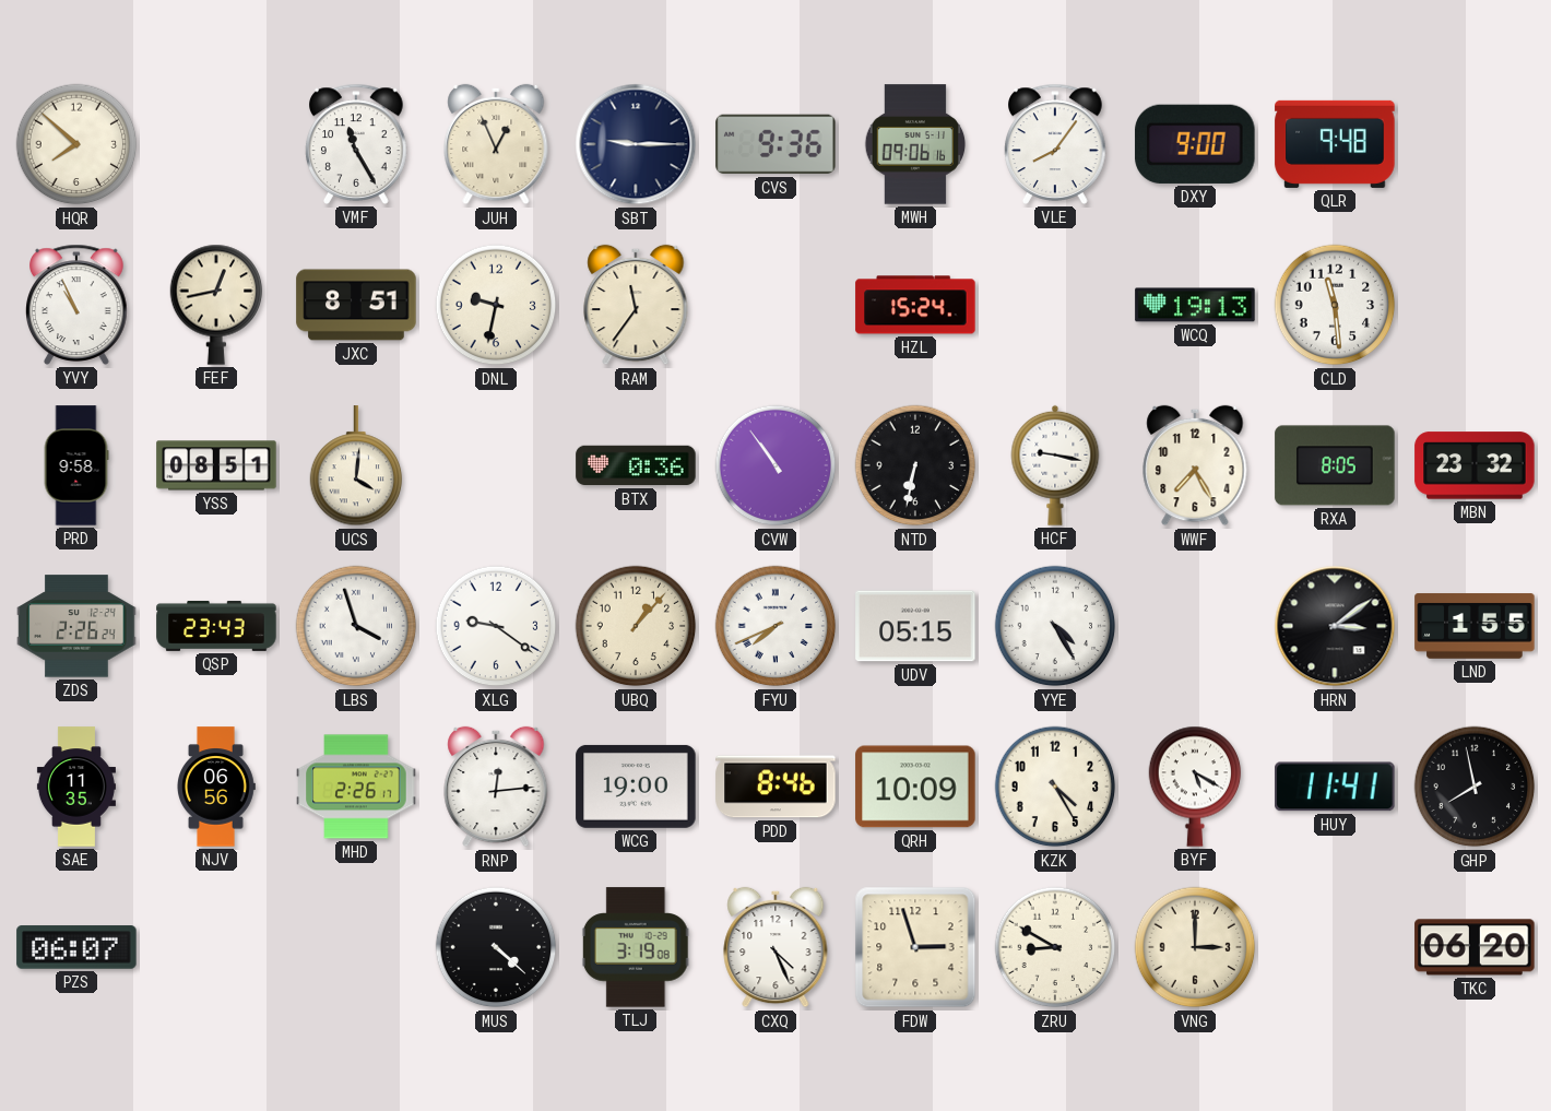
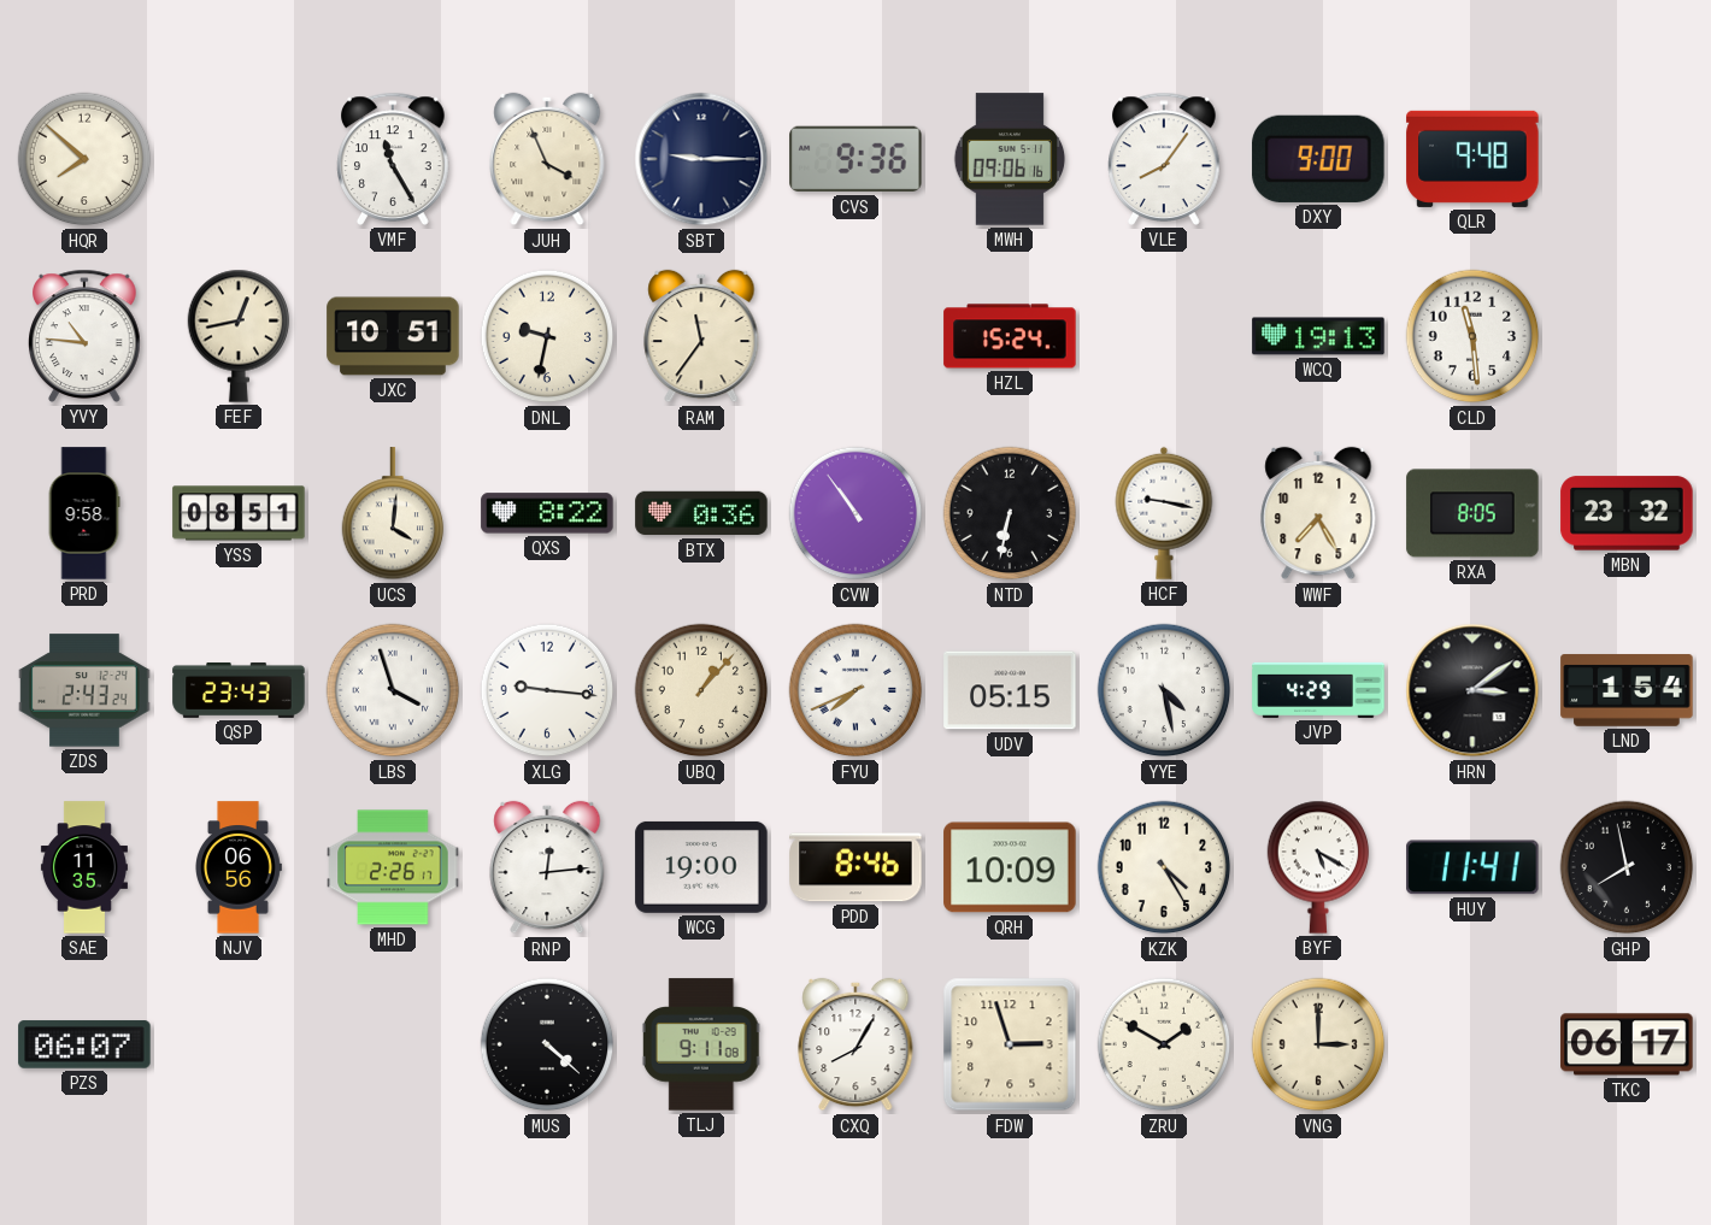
JUH: 12:56 -> 3:56
YVY: 10:56 -> 10:46
JXC: 8:51 -> 10:51
QXS: none -> 8:22
ZDS: 2:26 -> 2:43
XLG: 9:21 -> 9:16
YYE: 4:25 -> 4:28
JVP: none -> 4:29
LND: 1:55 -> 1:54
TLJ: 3:19 -> 9:11
CXQ: 4:26 -> 8:05
ZRU: 8:50 -> 1:50
TKC: 06:20 -> 06:17
